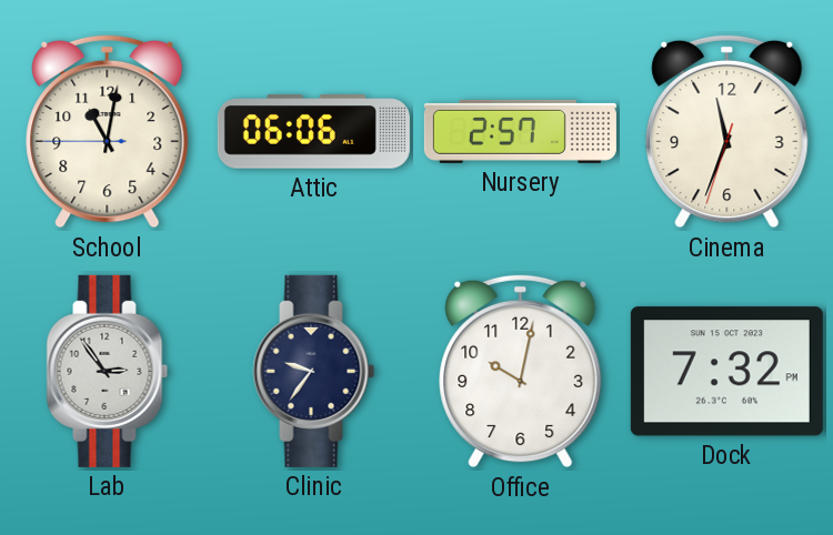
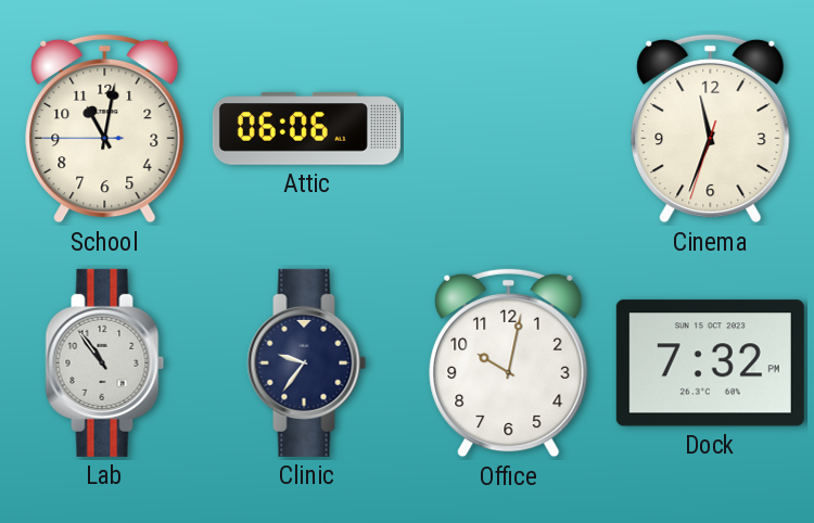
Nursery: 2:57 -> none
Lab: 2:54 -> 10:54
